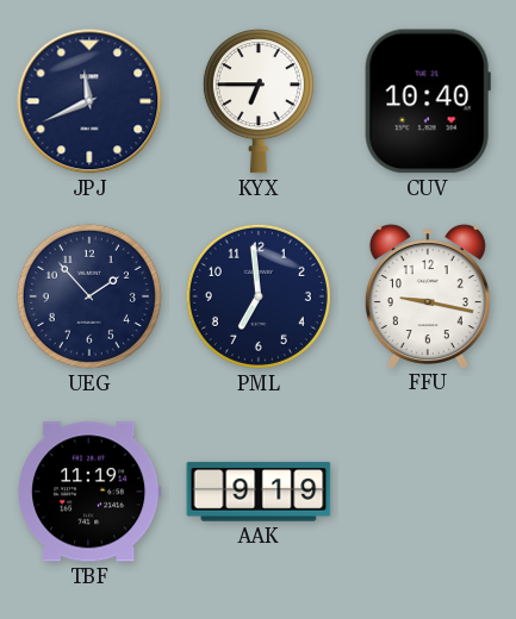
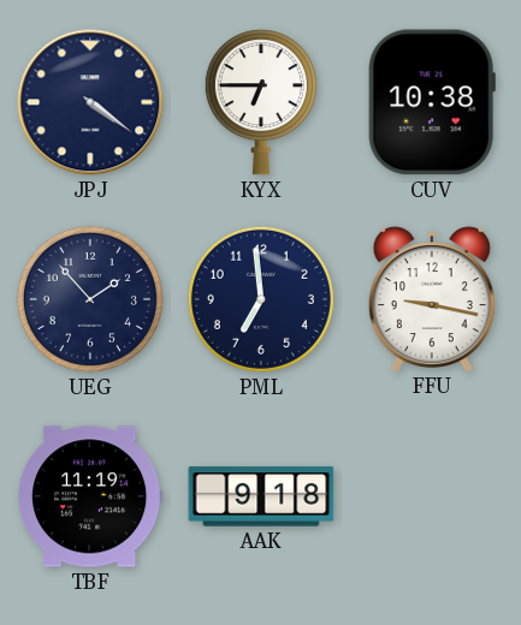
JPJ: 11:41 -> 4:21
CUV: 10:40 -> 10:38
AAK: 9:19 -> 9:18
